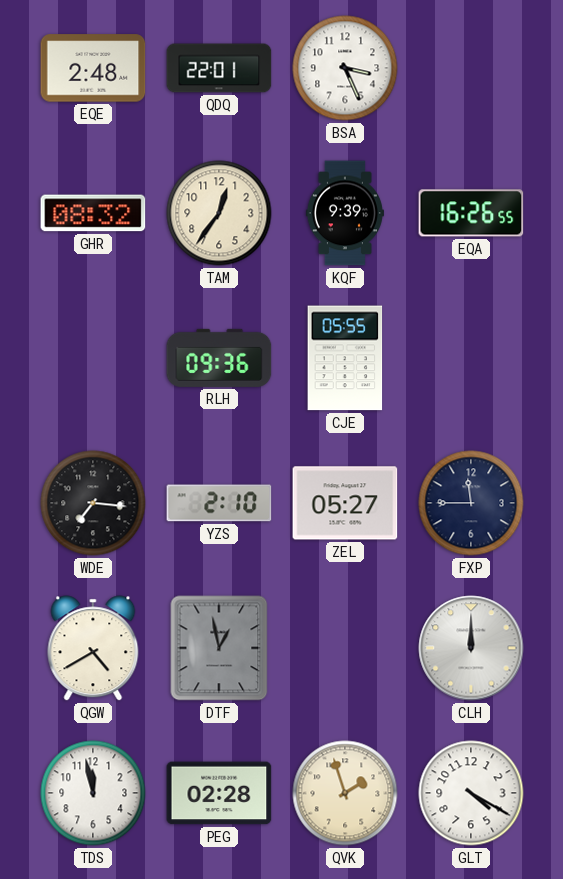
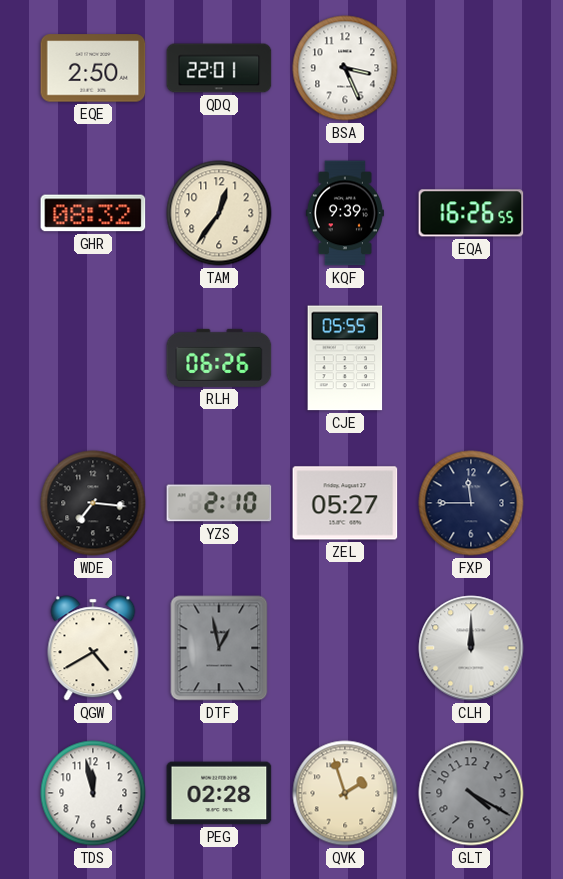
EQE: 2:48 -> 2:50
RLH: 09:36 -> 06:26
GLT dial: white -> grey
